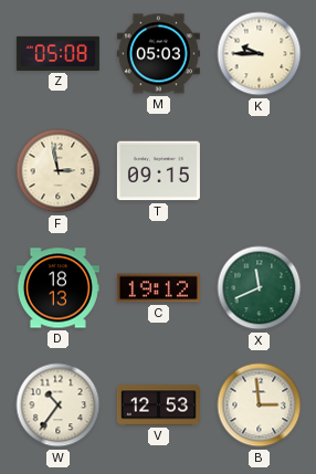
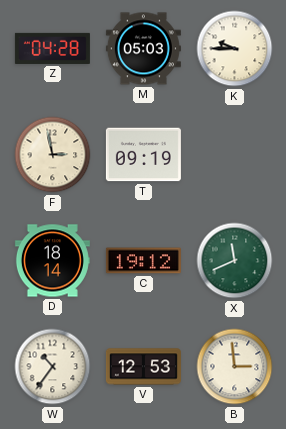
Z: 05:08 -> 04:28
T: 09:15 -> 09:19
D: 18:13 -> 18:14
